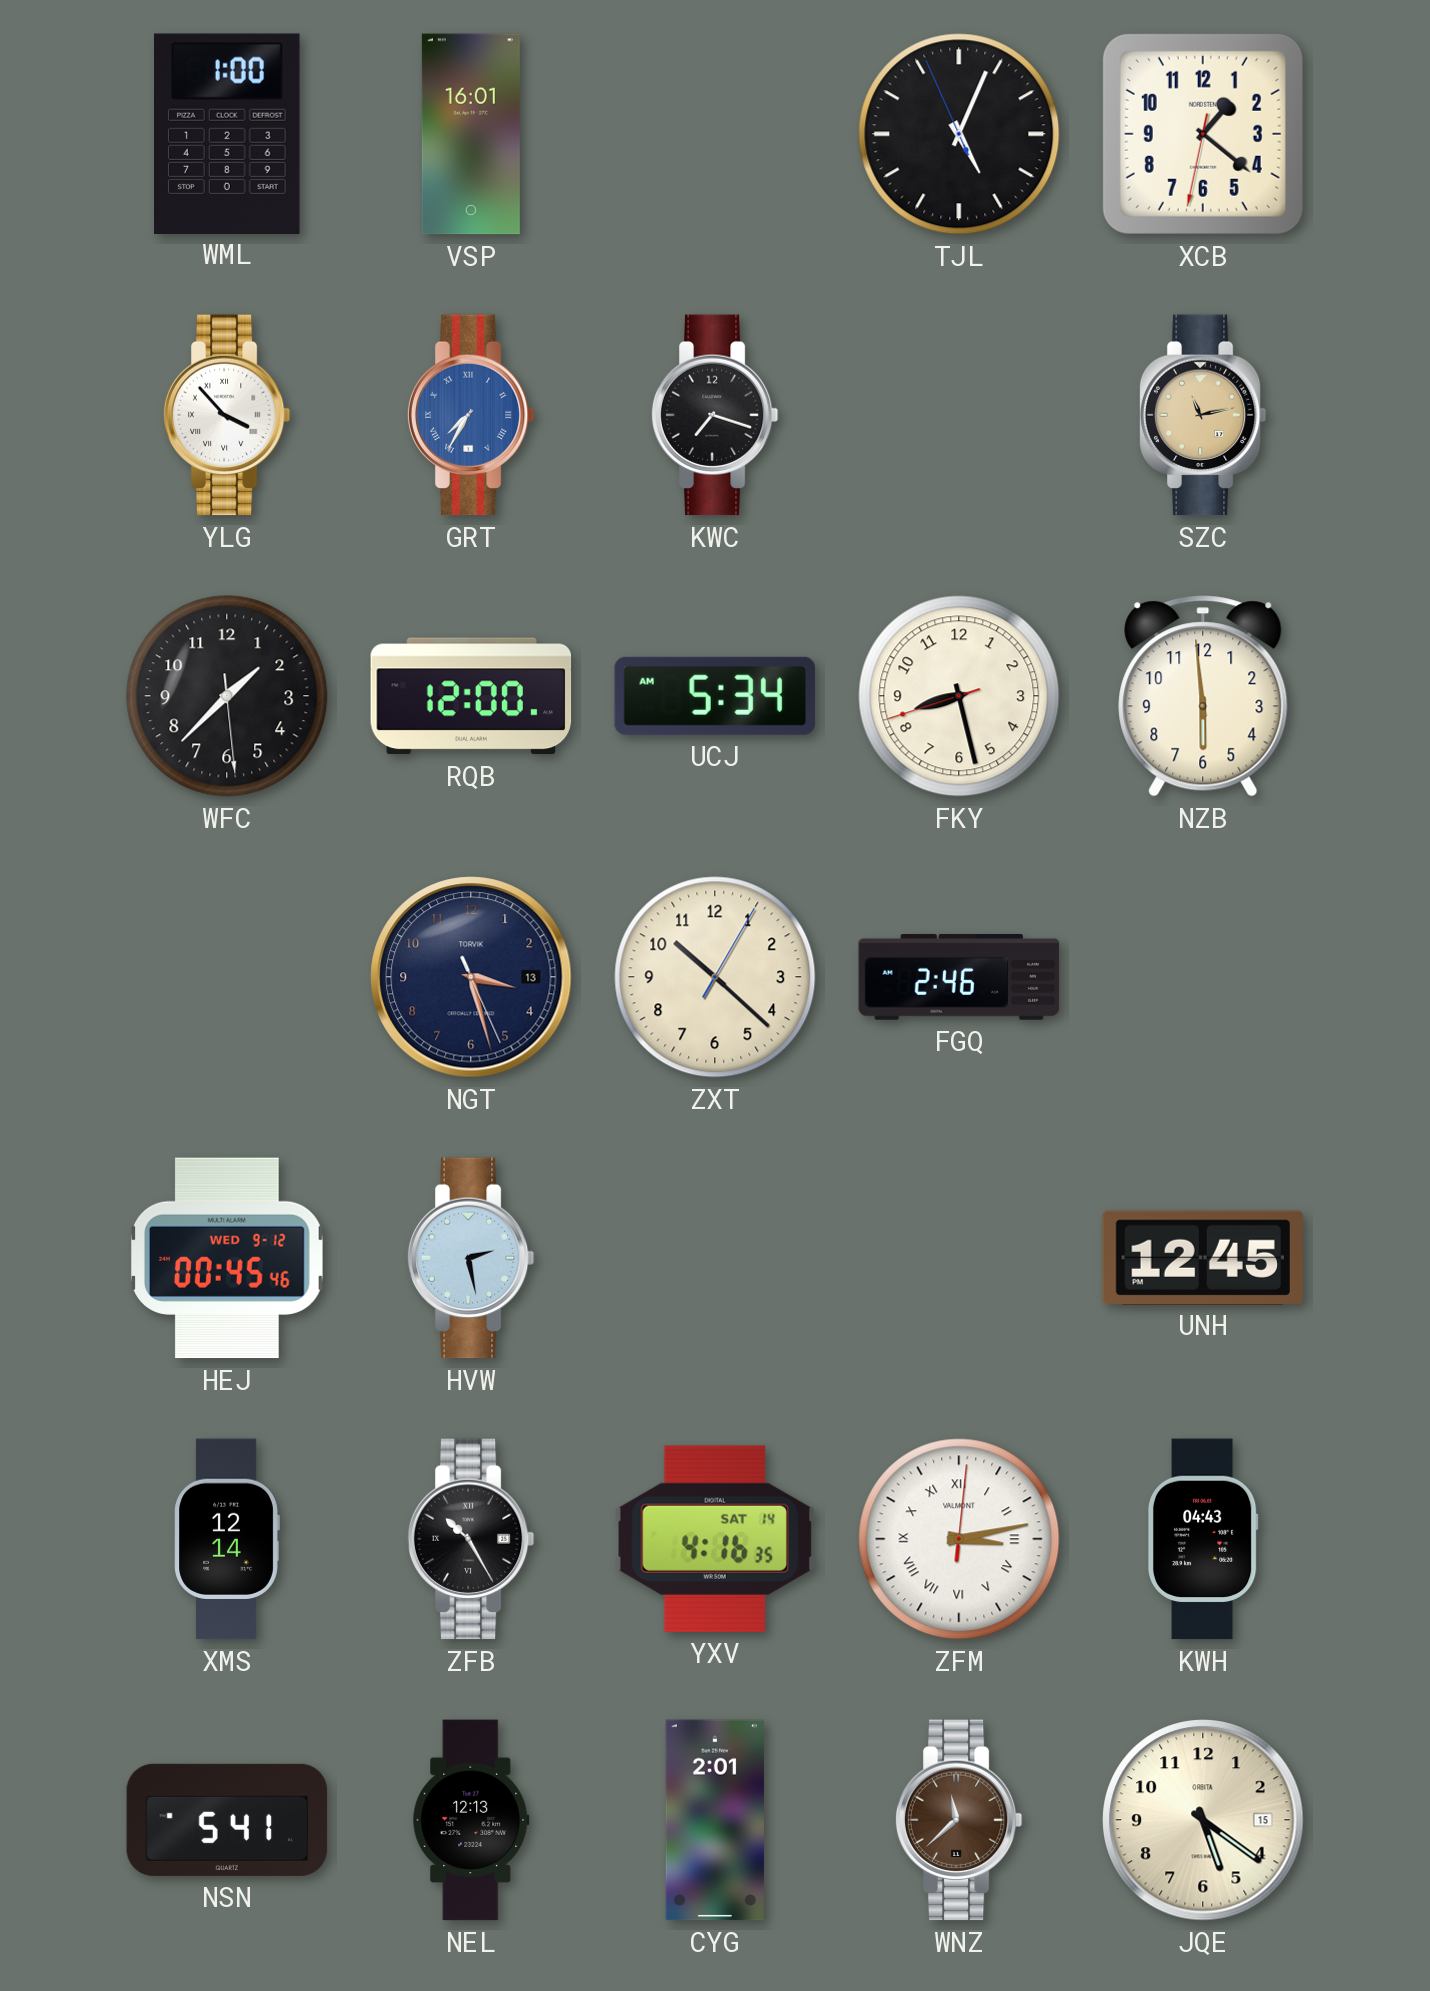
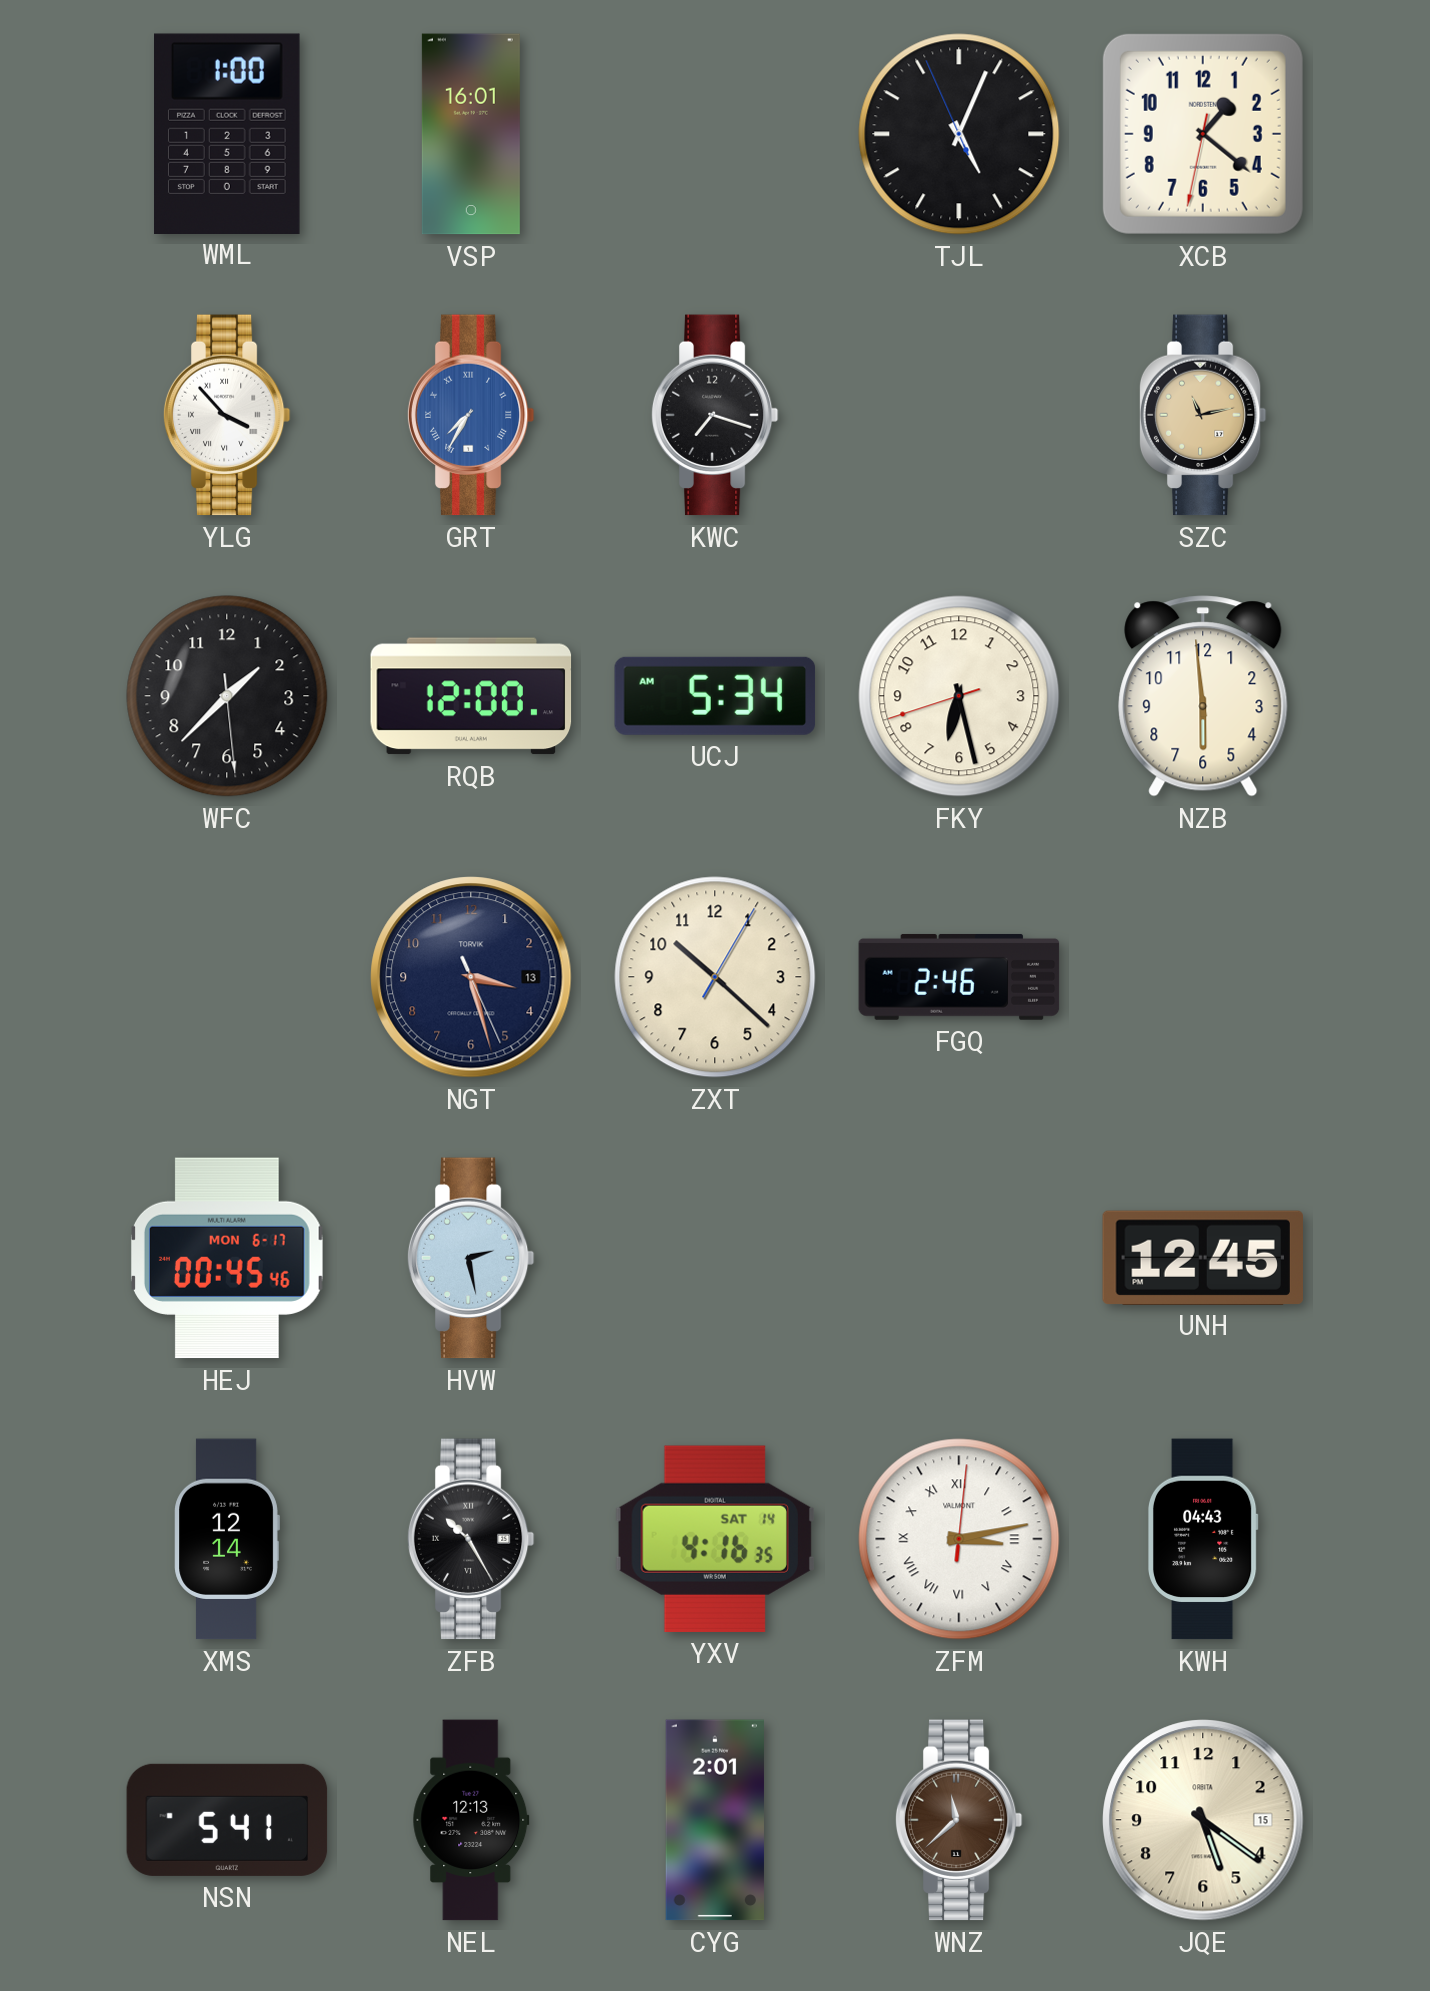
FKY: 8:27 -> 6:27
HEJ date: WED 9-12 -> MON 6-17
